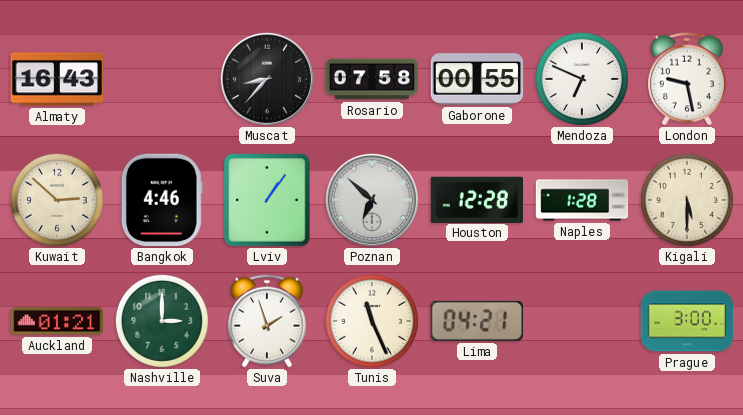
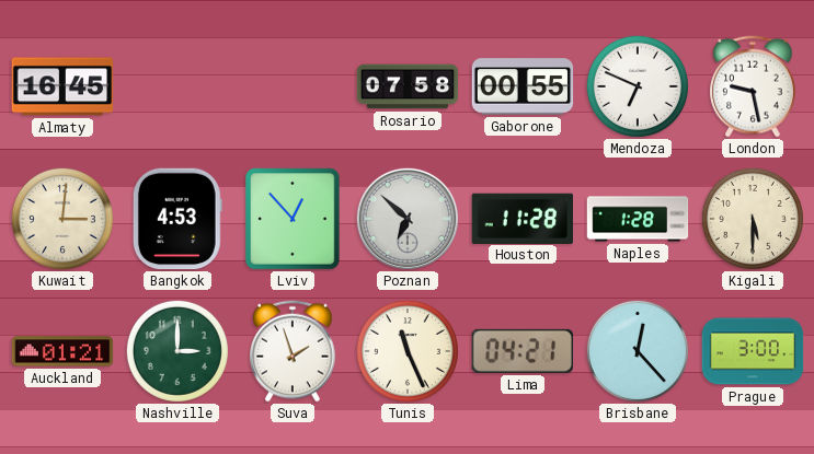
Almaty: 16:43 -> 16:45
Muscat: 8:37 -> none
Kuwait: 2:52 -> 3:01
Bangkok: 4:46 -> 4:53
Lviv: 1:06 -> 12:53
Houston: 12:28 -> 11:28
Brisbane: none -> 12:23
